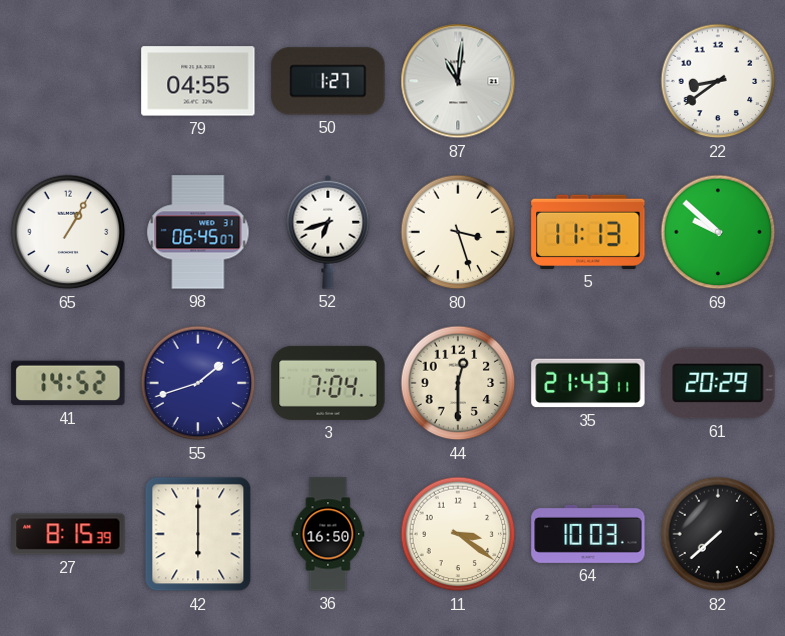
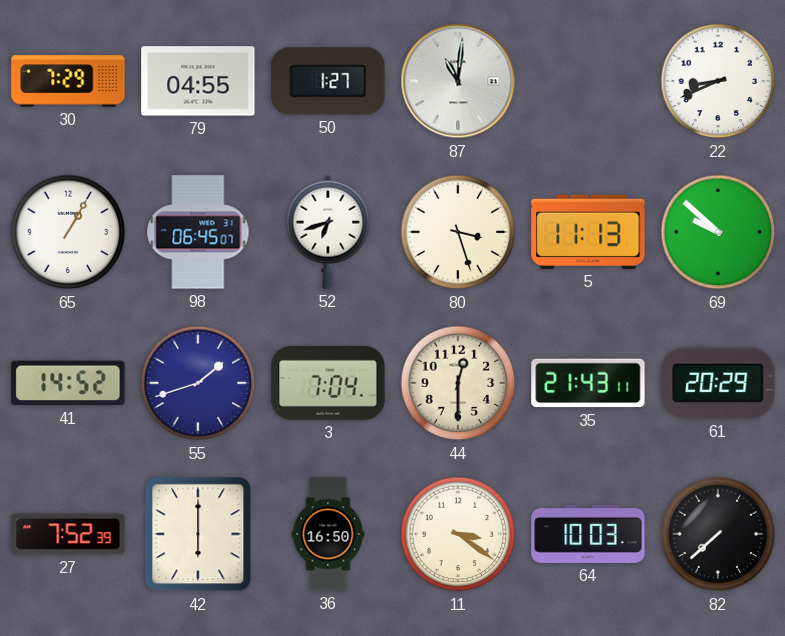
30: none -> 7:29
22: 8:39 -> 8:41
27: 8:15 -> 7:52
